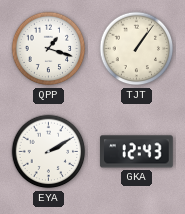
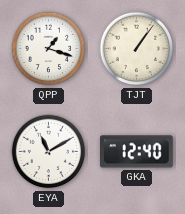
EYA: 2:10 -> 11:10
GKA: 12:43 -> 12:40
